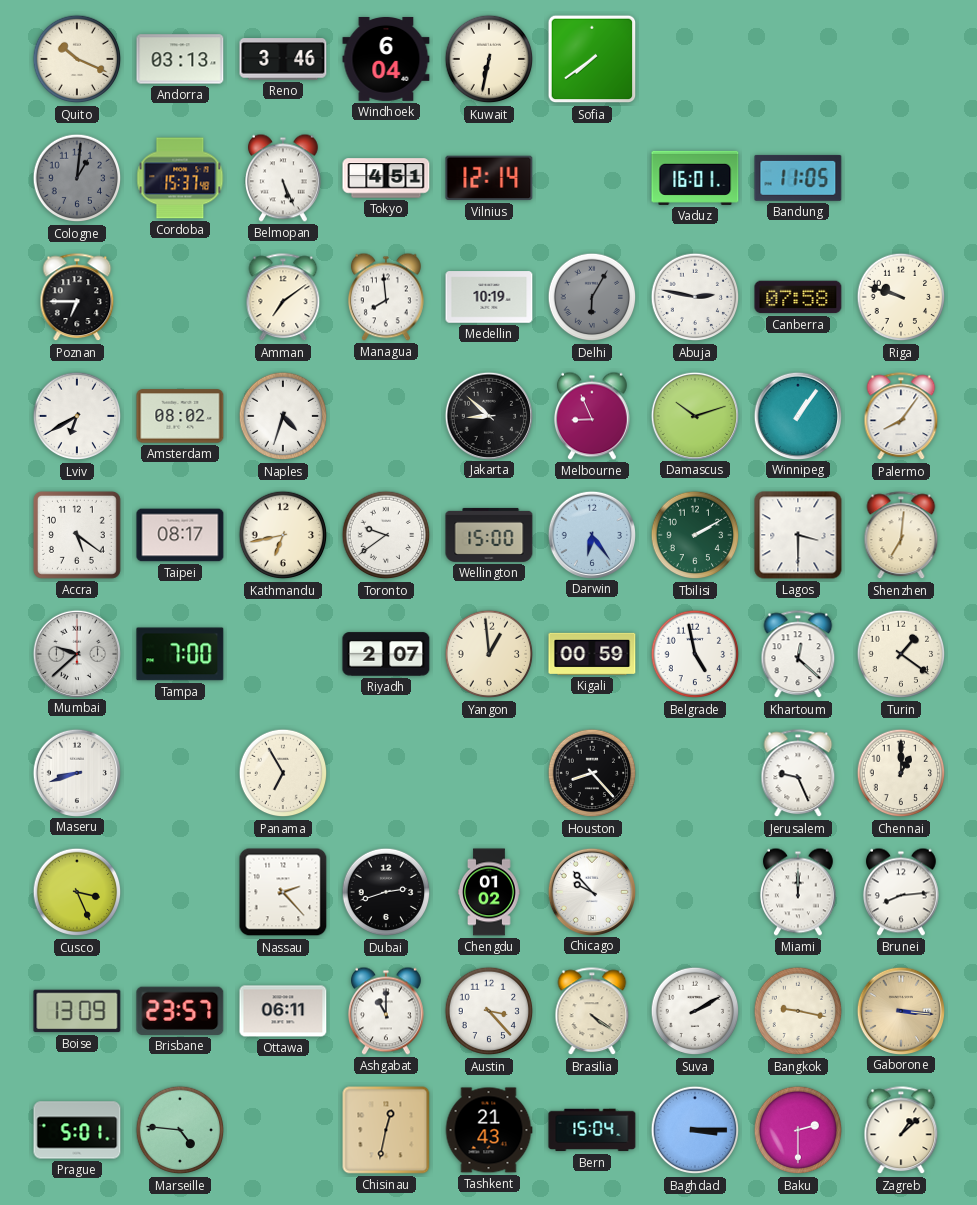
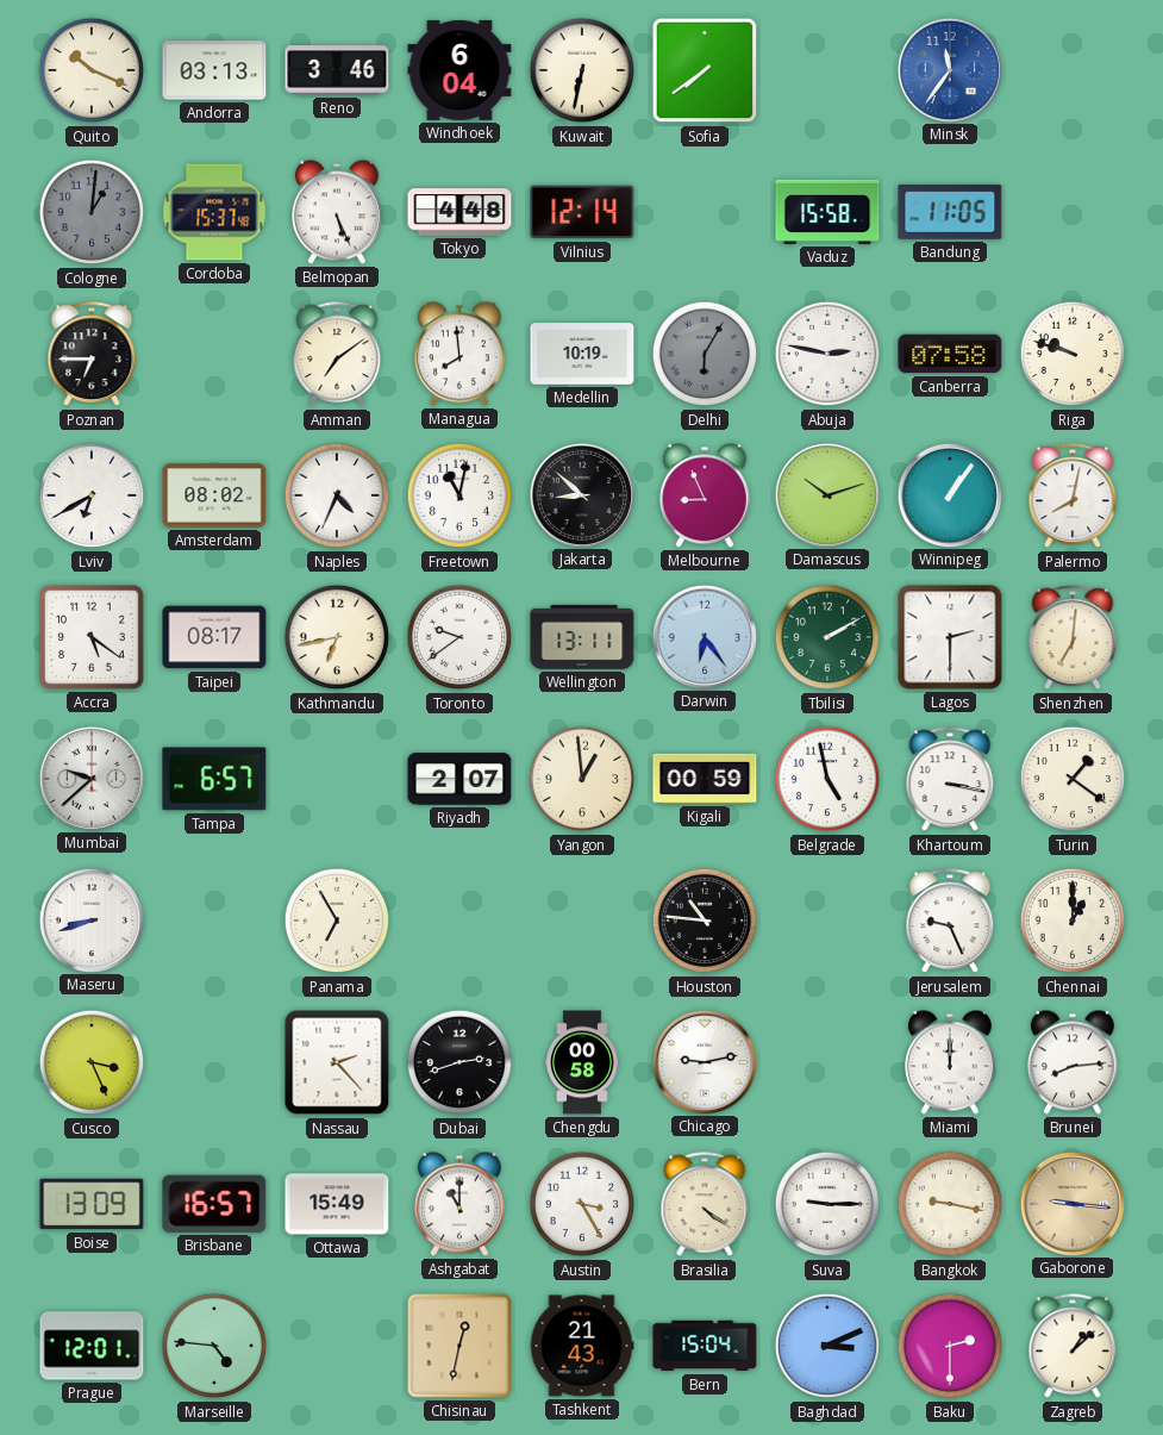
Minsk: none -> 11:36
Tokyo: 4:51 -> 4:48
Vaduz: 16:01 -> 15:58
Naples: 4:33 -> 4:34
Freetown: none -> 11:02
Palermo: 8:06 -> 8:02
Wellington: 15:00 -> 13:11
Lagos: 3:30 -> 2:30
Tampa: 7:00 -> 6:57
Khartoum: 12:22 -> 3:17
Houston: 8:23 -> 10:46
Chengdu: 01:02 -> 00:58
Chicago: 9:53 -> 9:13
Brisbane: 23:57 -> 16:57
Ottawa: 06:11 -> 15:49
Austin: 3:23 -> 3:25
Suva: 2:10 -> 9:15
Gaborone: 3:16 -> 9:16
Prague: 5:01 -> 12:01
Baghdad: 3:15 -> 3:11
